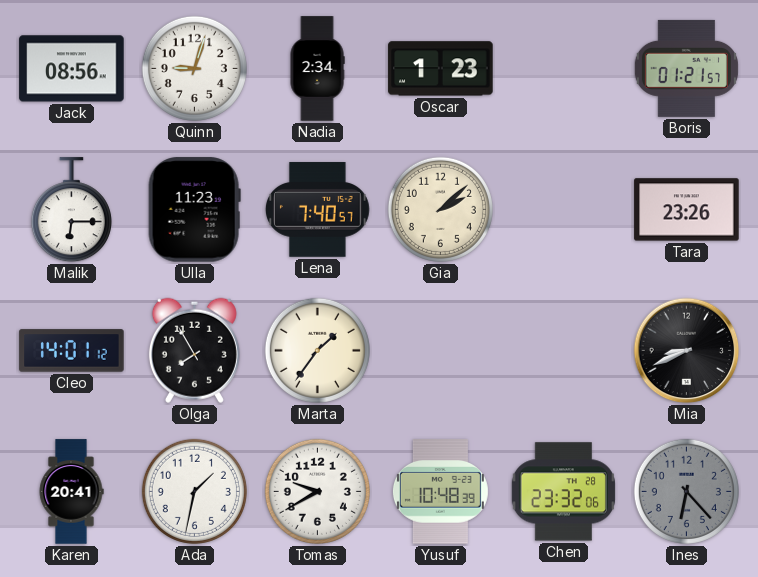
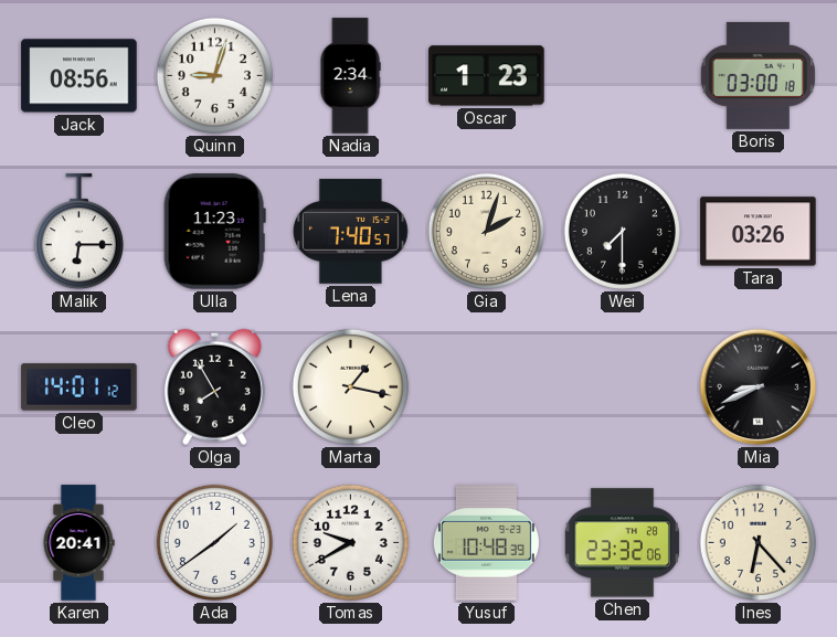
Boris: 01:21 -> 03:00
Gia: 2:08 -> 2:03
Wei: none -> 7:30
Tara: 23:26 -> 03:26
Marta: 1:36 -> 1:17
Ada: 1:32 -> 1:39
Ines dial: grey -> cream
